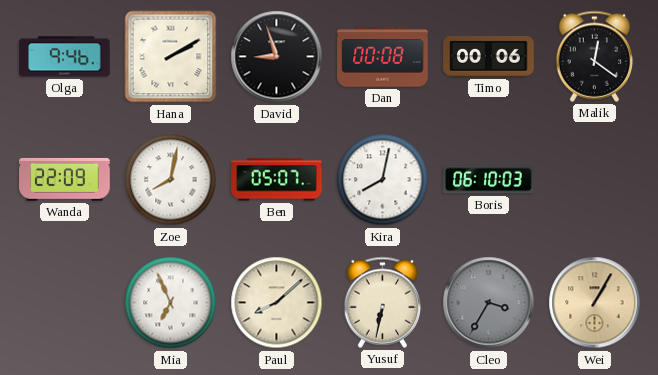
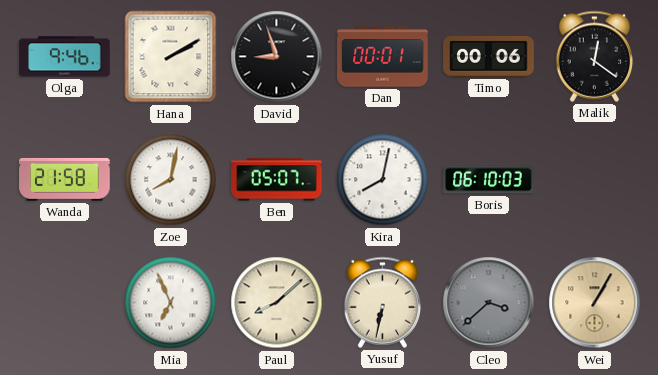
Dan: 00:08 -> 00:01
Wanda: 22:09 -> 21:58
Cleo: 3:35 -> 3:38
